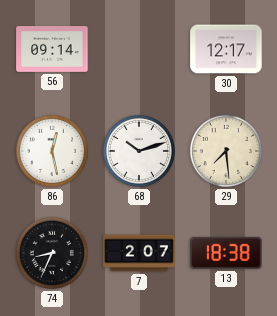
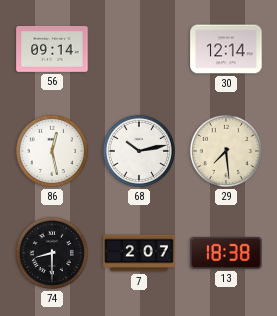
30: 12:17 -> 12:14
68: 10:12 -> 10:13
74: 8:34 -> 8:30
